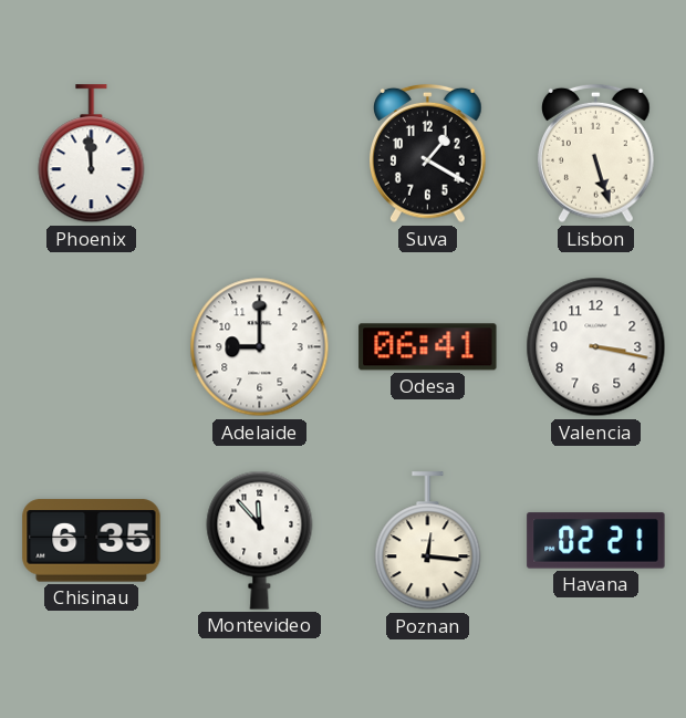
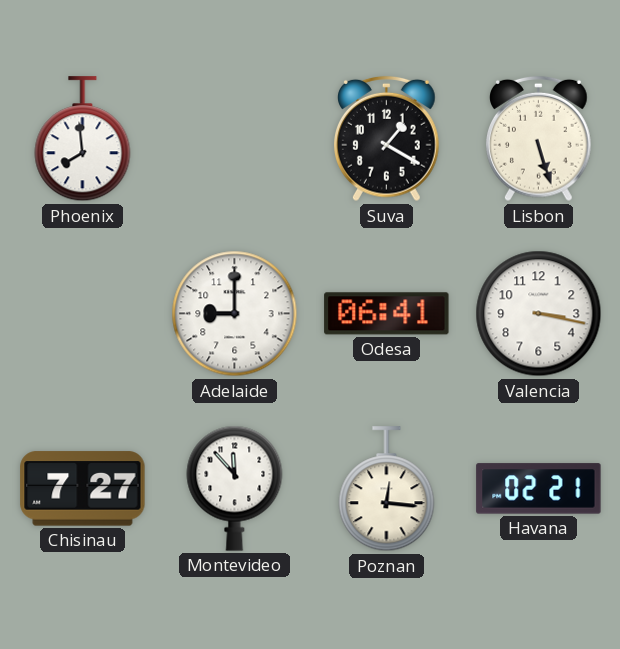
Phoenix: 11:59 -> 7:59
Chisinau: 6:35 -> 7:27
